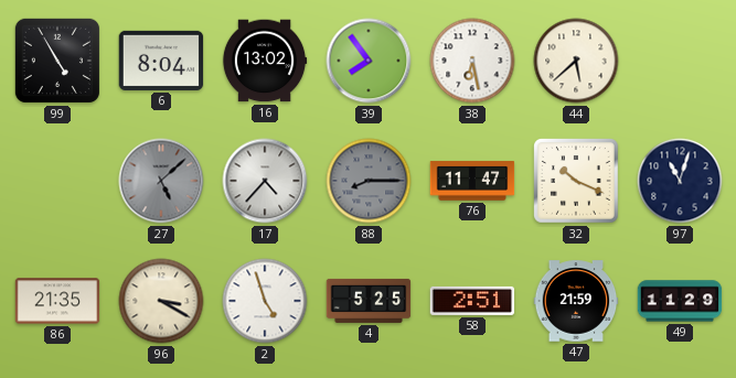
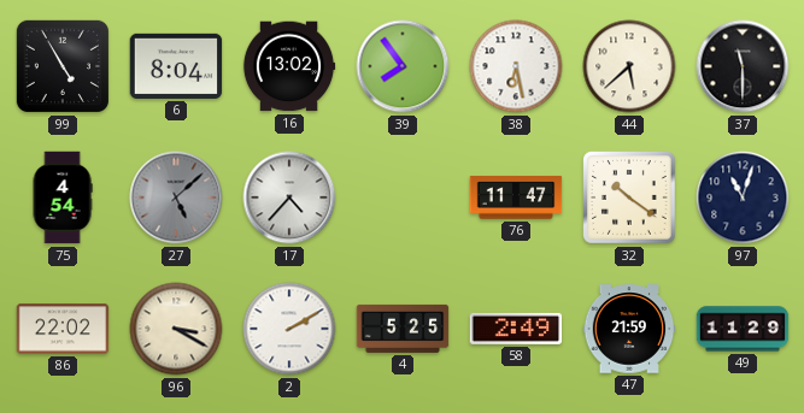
37: none -> 11:30
75: none -> 4:54
88: 8:15 -> none
32: 10:19 -> 10:21
86: 21:35 -> 22:02
2: 4:57 -> 2:10
58: 2:51 -> 2:49
